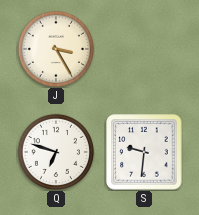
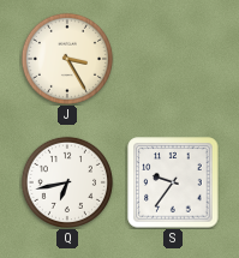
Q: 6:48 -> 6:43
S: 9:31 -> 9:36
